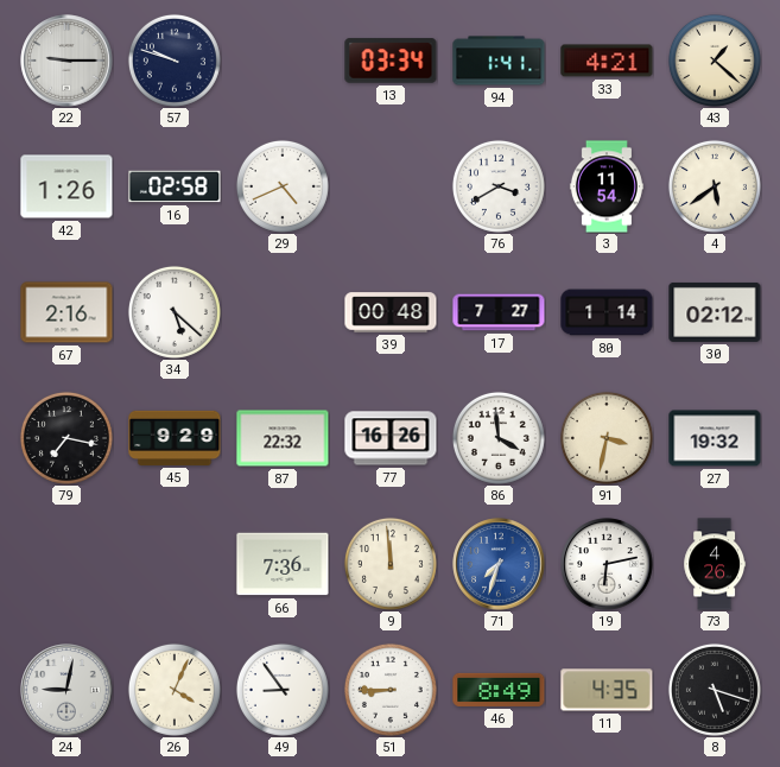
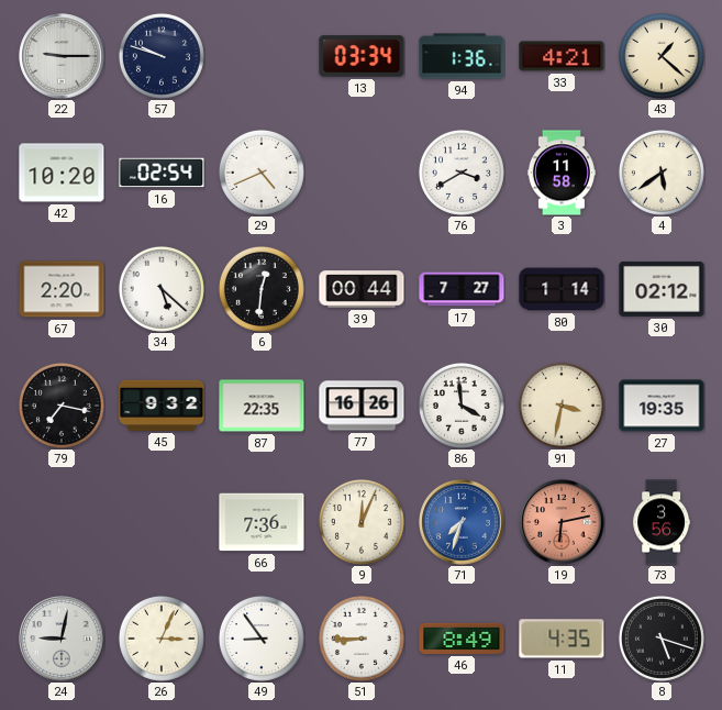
94: 1:41 -> 1:36
42: 1:26 -> 10:20
16: 02:58 -> 02:54
3: 11:54 -> 11:58
67: 2:16 -> 2:20
6: none -> 12:31
39: 00:48 -> 00:44
45: 9:29 -> 9:32
87: 22:32 -> 22:35
27: 19:32 -> 19:35
9: 11:59 -> 12:04
19 dial: white -> salmon
73: 4:26 -> 3:56
26: 4:04 -> 3:04
